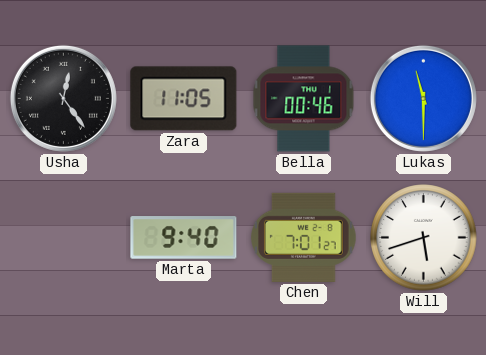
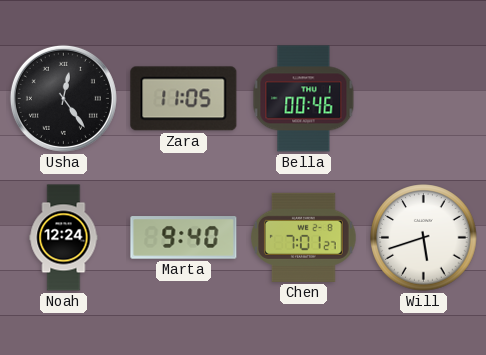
Lukas: 11:30 -> none
Noah: none -> 12:24
